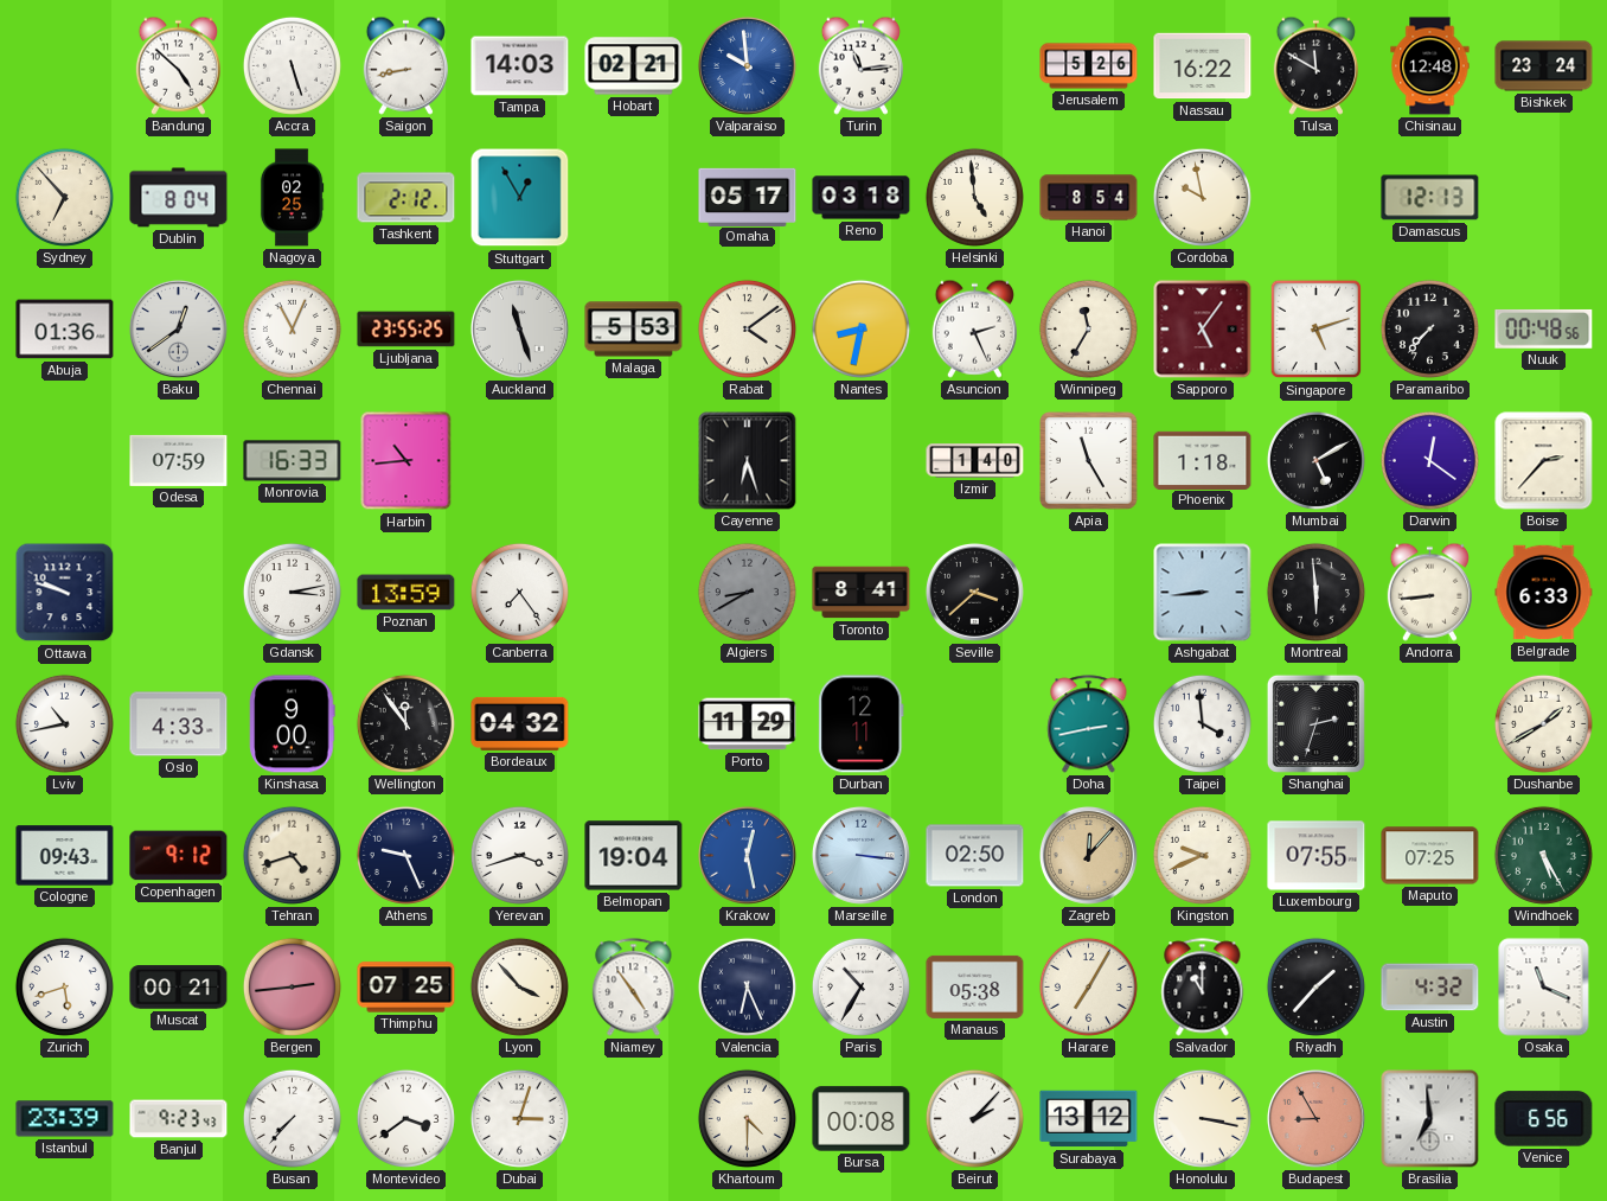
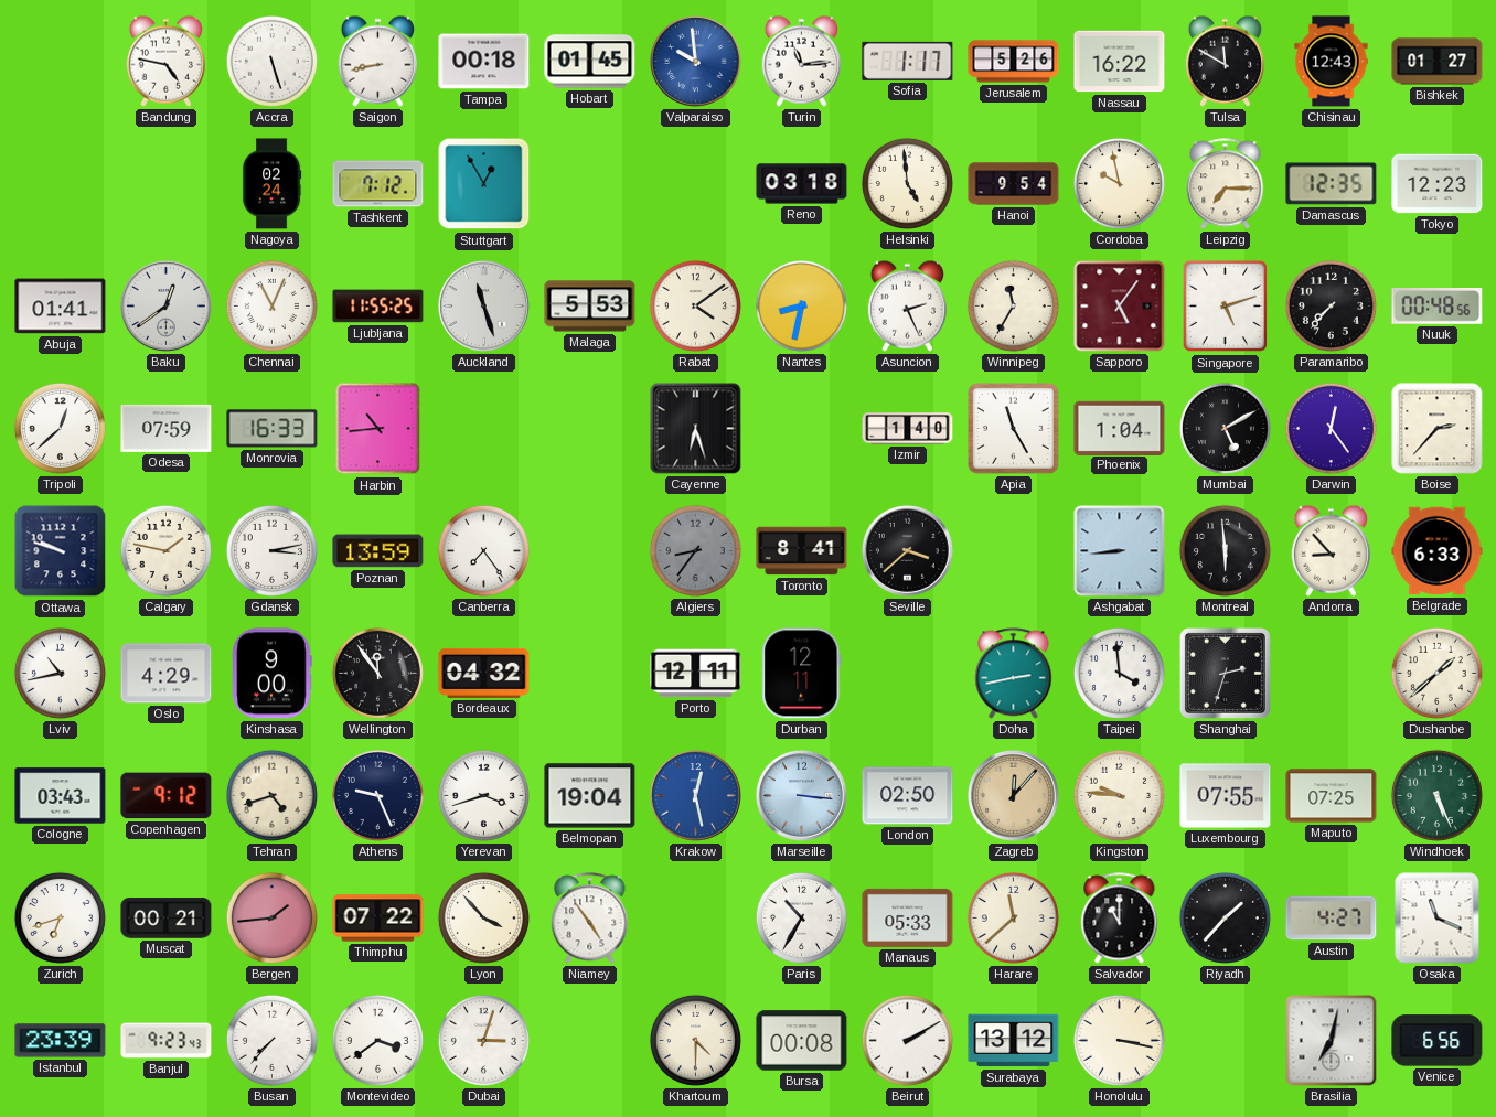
Bandung: 4:52 -> 4:47
Tampa: 14:03 -> 00:18
Hobart: 02:21 -> 01:45
Sofia: none -> 1:17
Chisinau: 12:48 -> 12:43
Bishkek: 23:24 -> 01:27
Sydney: 6:53 -> none
Dublin: 8:04 -> none
Nagoya: 02:25 -> 02:24
Tashkent: 2:12 -> 7:12
Omaha: 05:17 -> none
Hanoi: 8:54 -> 9:54
Leipzig: none -> 7:15
Damascus: 12:13 -> 12:35
Tokyo: none -> 12:23
Abuja: 01:36 -> 01:41
Ljubljana: 23:55 -> 11:55
Tripoli: none -> 12:38
Phoenix: 1:18 -> 1:04
Darwin: 12:21 -> 12:24
Calgary: none -> 1:47
Algiers: 8:40 -> 8:36
Andorra: 8:44 -> 8:53
Oslo: 4:33 -> 4:29
Porto: 11:29 -> 12:11
Dushanbe: 1:40 -> 1:38
Cologne: 09:43 -> 03:43
Kingston: 9:41 -> 9:46
Windhoek: 5:25 -> 5:26
Zurich: 5:42 -> 6:42
Bergen: 2:44 -> 1:44
Thimphu: 07:25 -> 07:22
Valencia: 6:26 -> none
Manaus: 05:38 -> 05:33
Harare: 7:05 -> 11:38
Austin: 4:32 -> 4:27
Beirut: 2:07 -> 2:10
Budapest: 8:55 -> none
Brasilia: 6:59 -> 7:02
